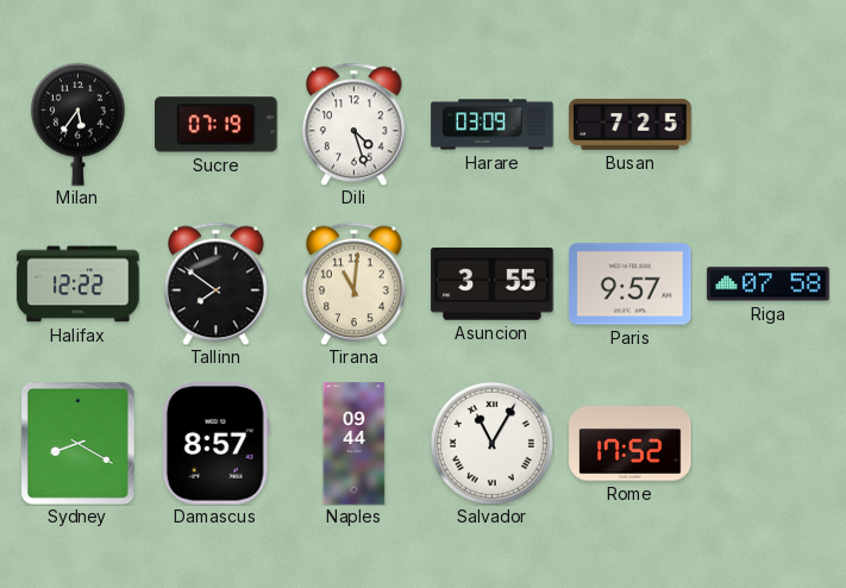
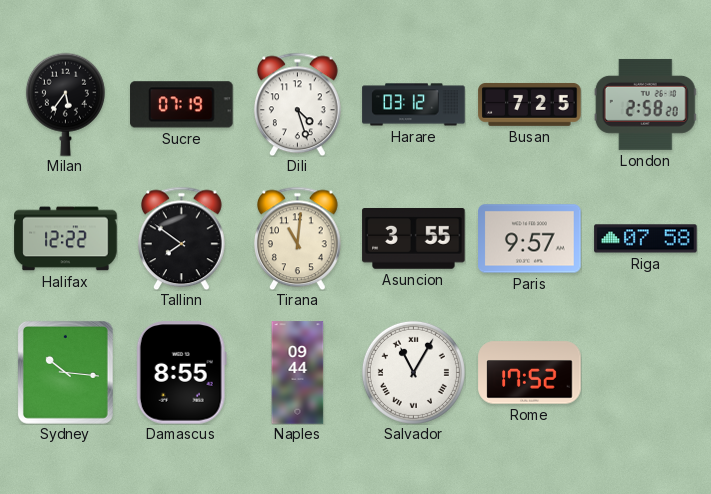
Harare: 03:09 -> 03:12
London: none -> 2:58
Sydney: 8:20 -> 10:16
Damascus: 8:57 -> 8:55
